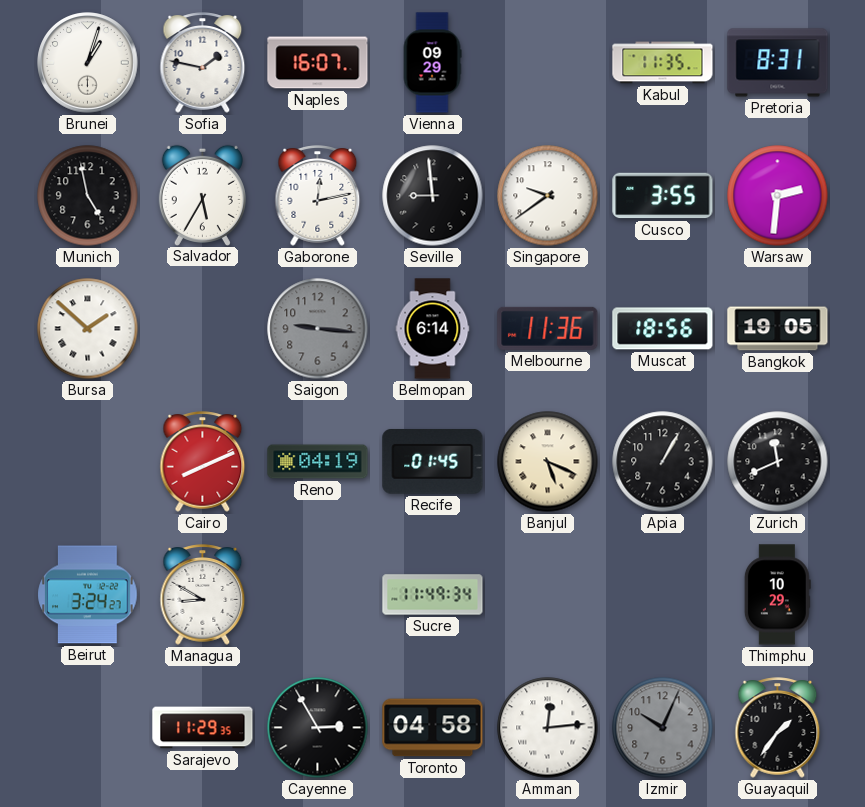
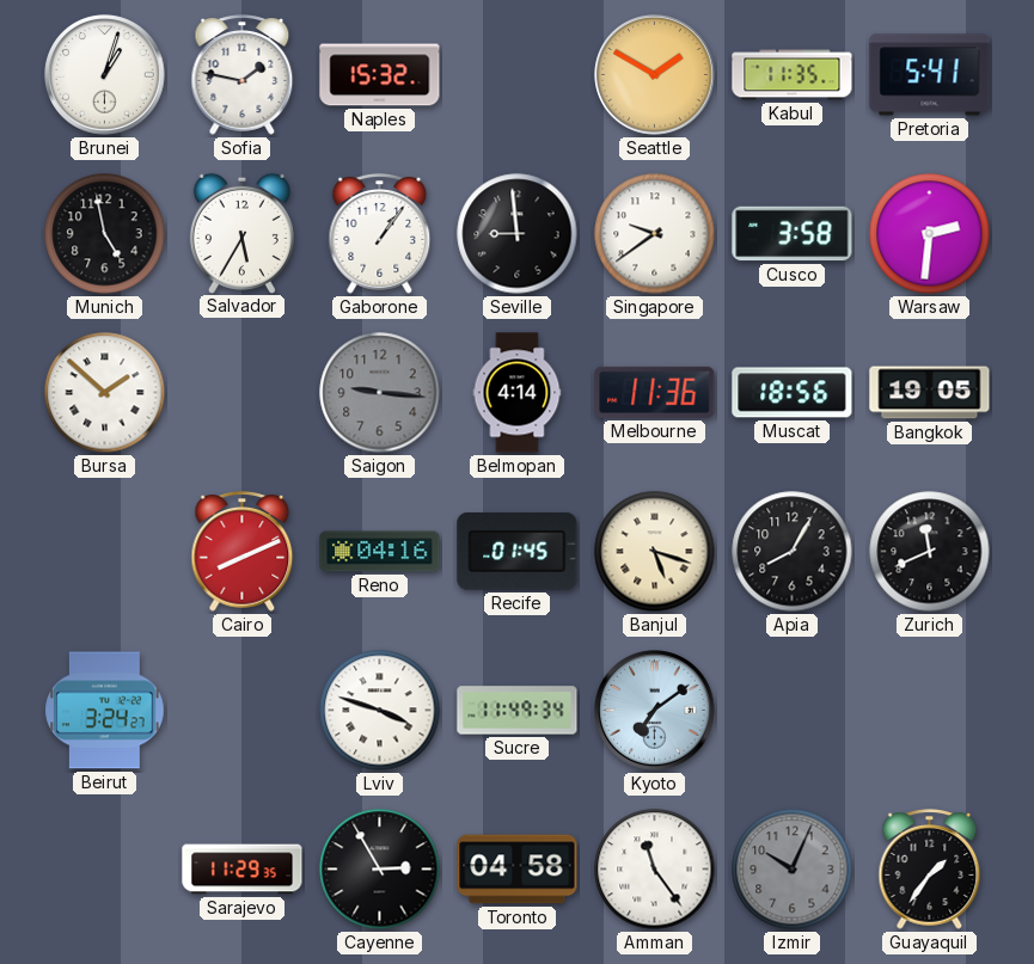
Naples: 16:07 -> 15:32
Vienna: 09:29 -> none
Seattle: none -> 1:50
Pretoria: 8:31 -> 5:41
Gaborone: 12:13 -> 1:06
Cusco: 3:55 -> 3:58
Belmopan: 6:14 -> 4:14
Reno: 04:19 -> 04:16
Banjul: 5:19 -> 5:18
Apia: 1:05 -> 8:05
Managua: 8:50 -> none
Lviv: none -> 3:48
Kyoto: none -> 7:09
Thimphu: 10:29 -> none
Amman: 12:14 -> 11:24
